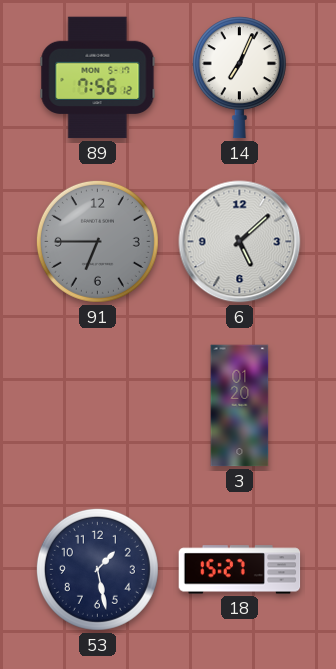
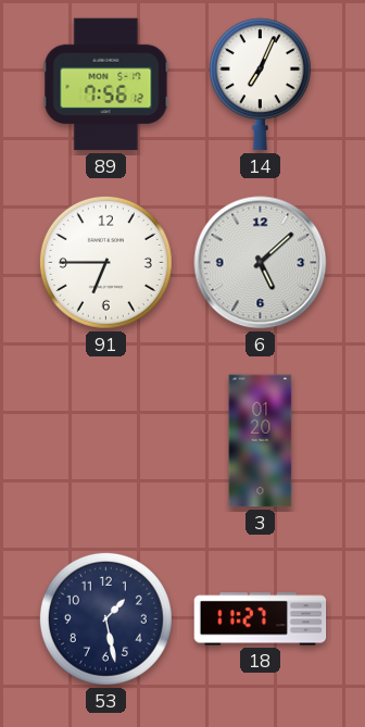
91 dial: grey -> white
18: 15:27 -> 11:27
